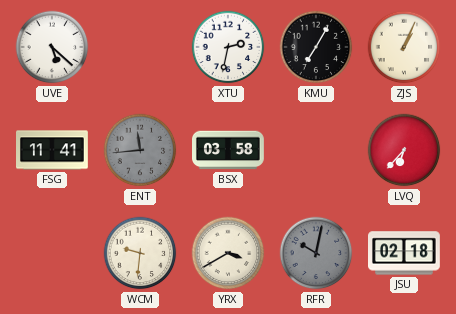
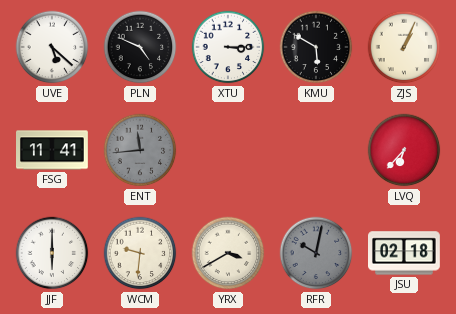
PLN: none -> 4:49
XTU: 2:32 -> 3:15
KMU: 7:05 -> 5:50
BSX: 03:58 -> none
JJF: none -> 6:00
